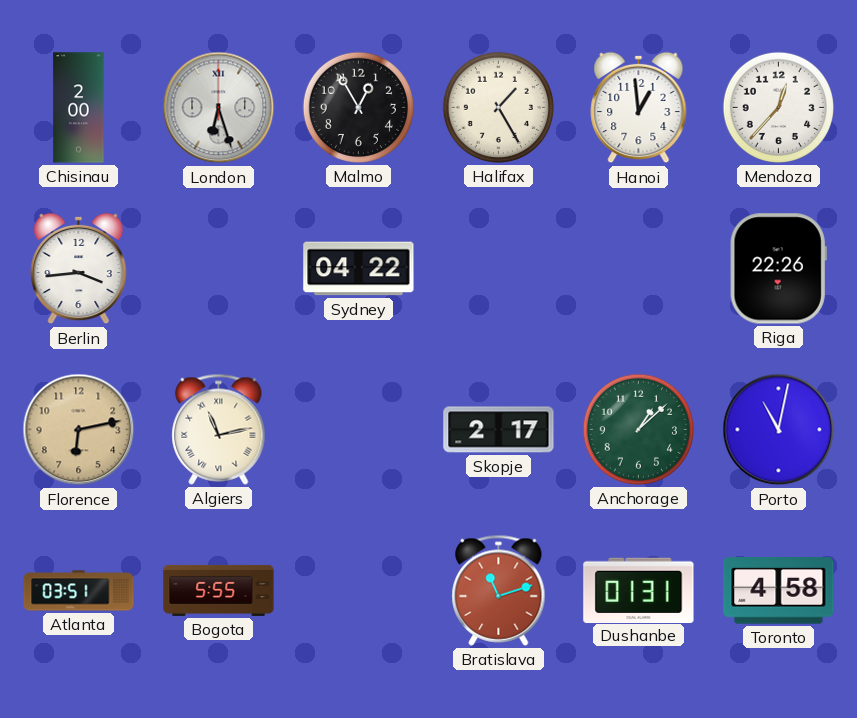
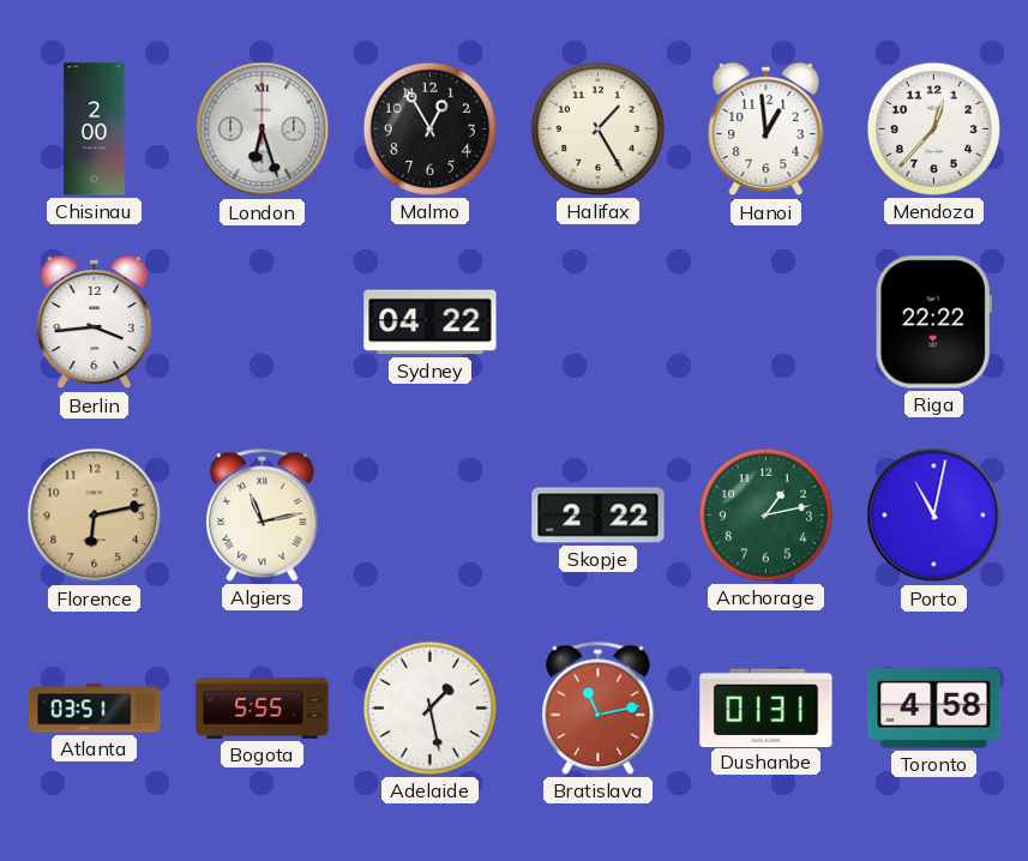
Riga: 22:26 -> 22:22
Skopje: 2:17 -> 2:22
Anchorage: 1:08 -> 1:13
Adelaide: none -> 1:28
Bratislava: 11:12 -> 11:13
